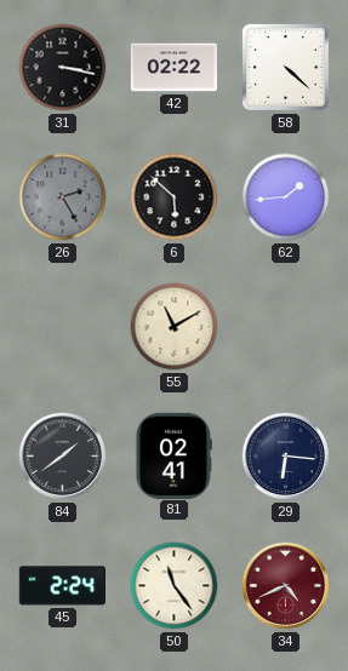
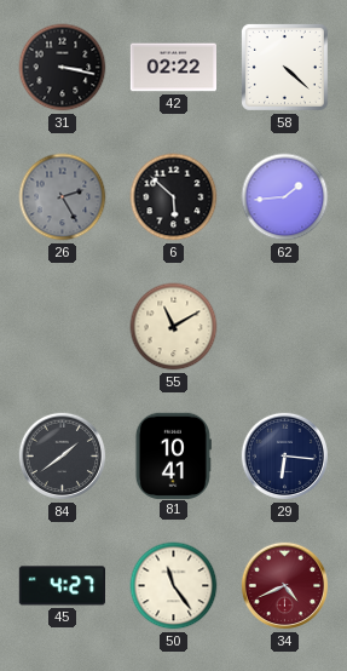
81: 02:41 -> 10:41
45: 2:24 -> 4:27
